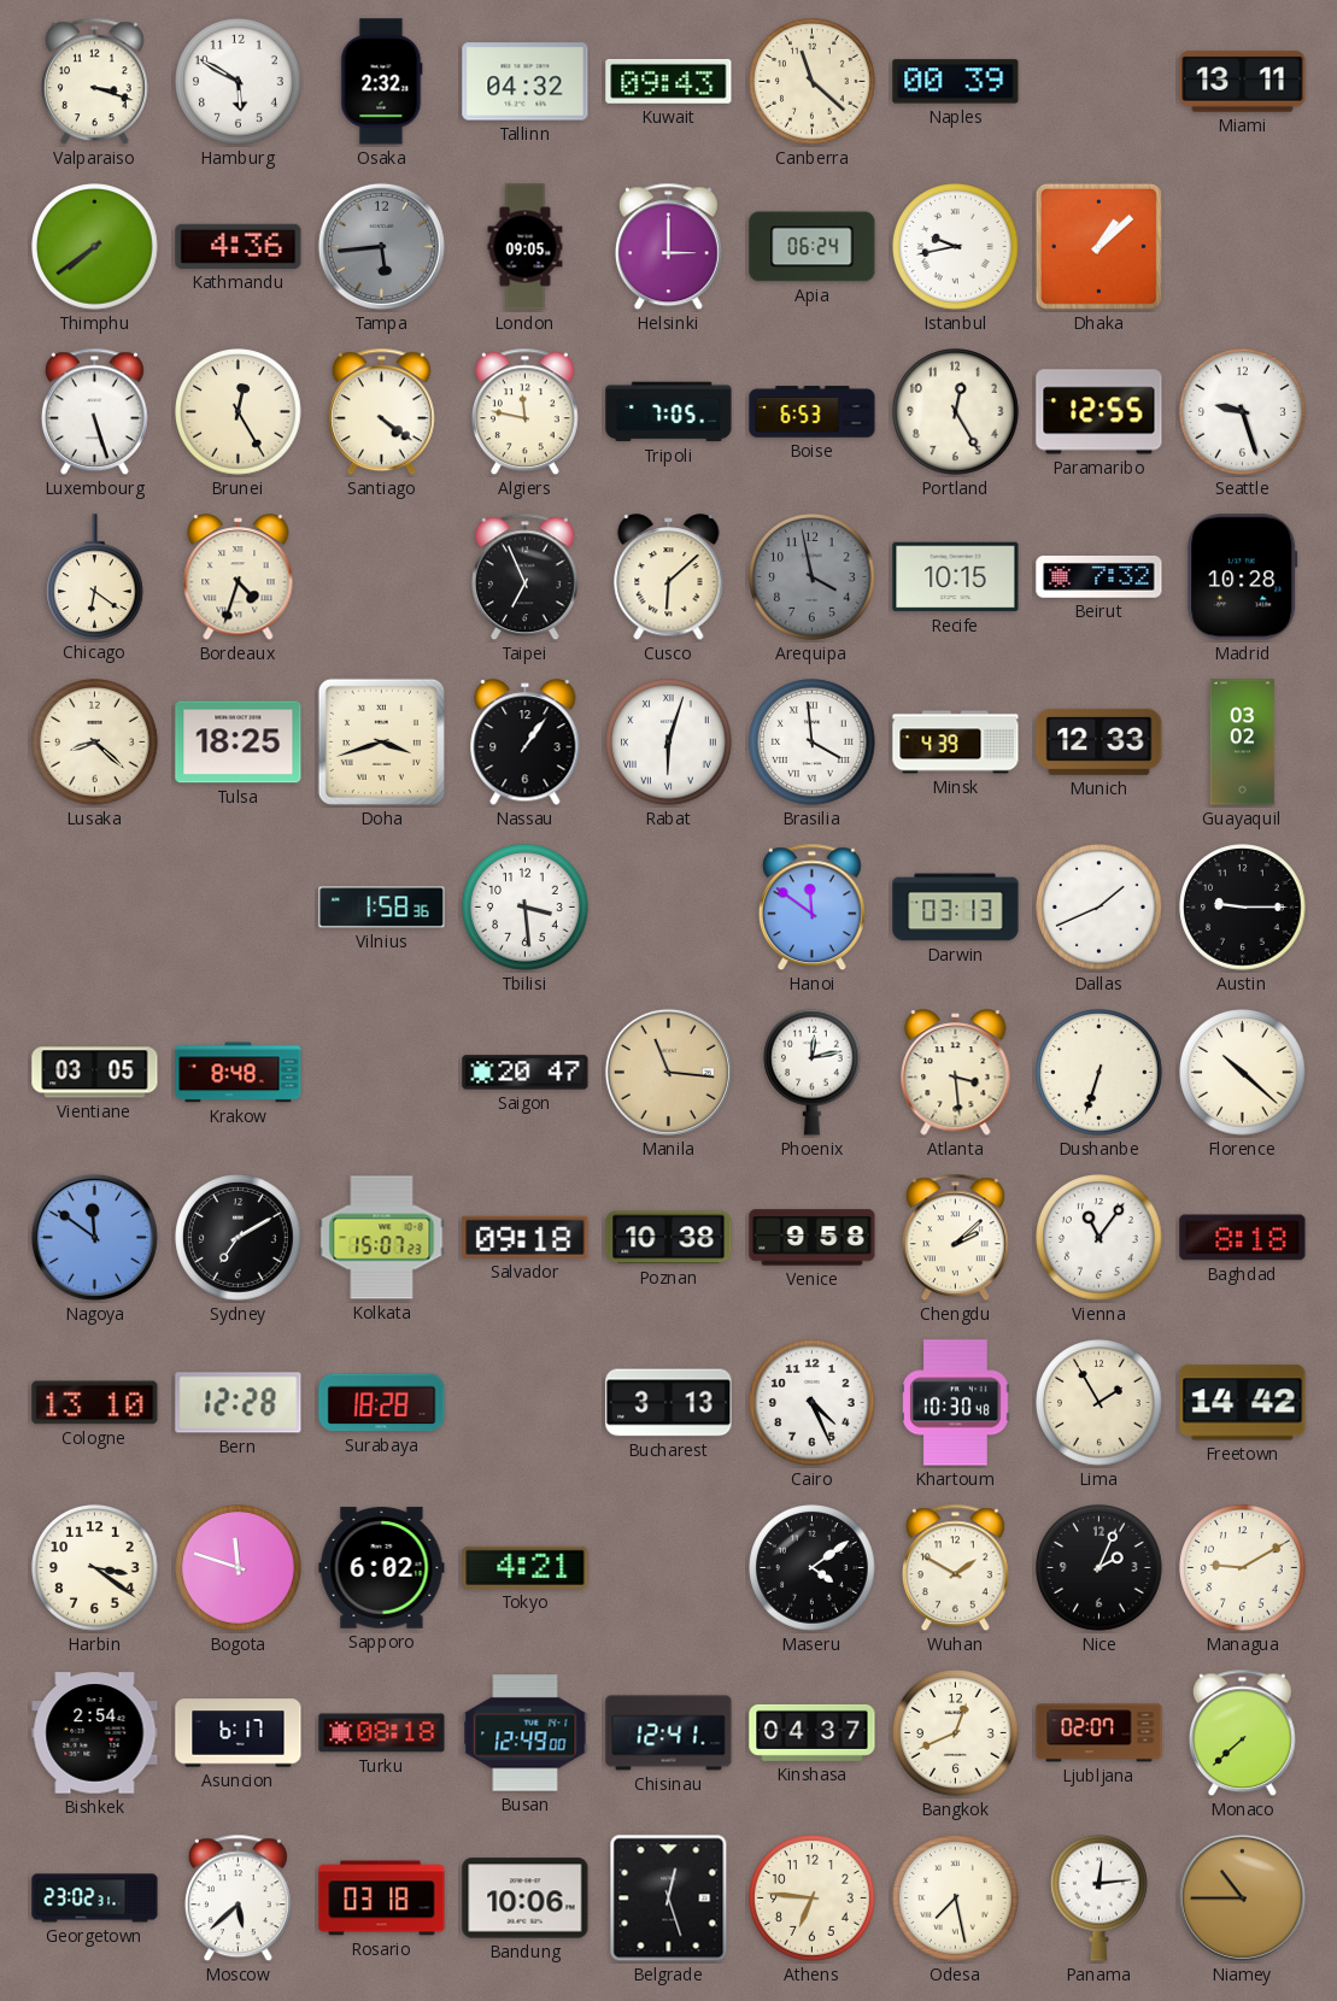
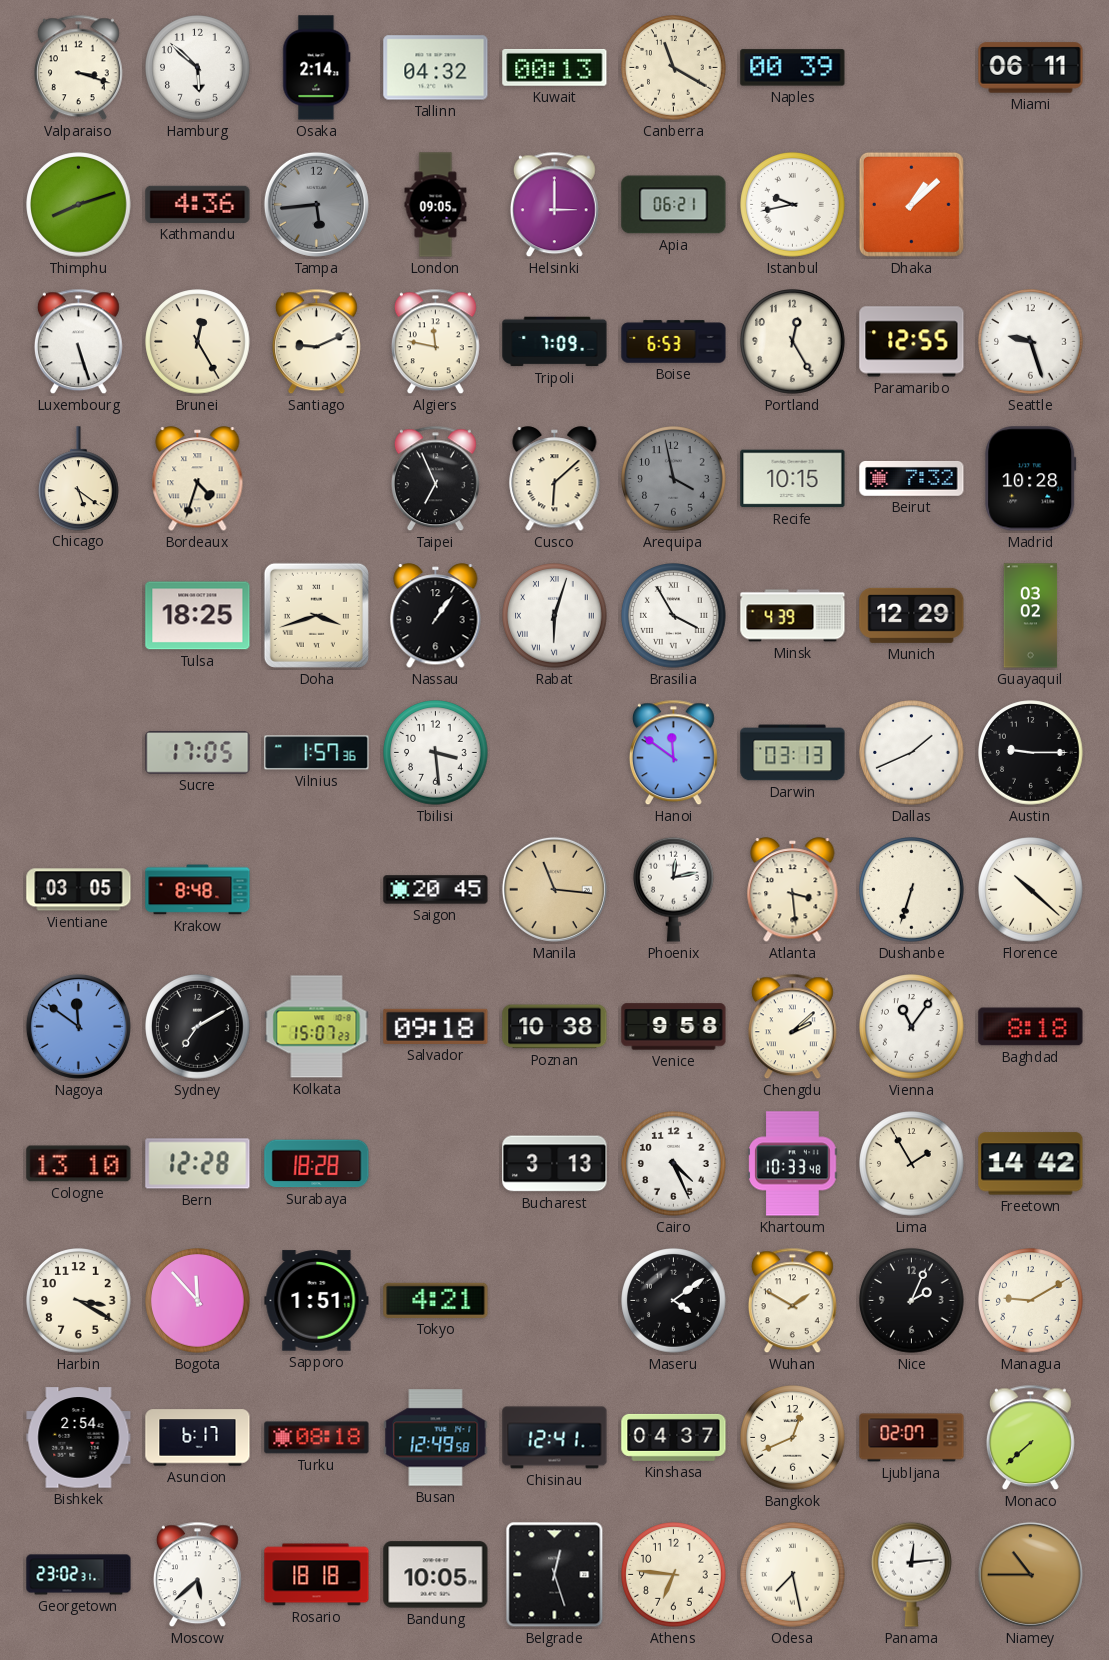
Hamburg: 5:50 -> 5:52
Osaka: 2:32 -> 2:14
Kuwait: 09:43 -> 00:13
Canberra: 11:22 -> 11:20
Miami: 13:11 -> 06:11
Thimphu: 7:39 -> 8:12
Apia: 06:24 -> 06:21
Santiago: 4:21 -> 9:11
Tripoli: 7:05 -> 7:09
Chicago: 6:21 -> 5:21
Lusaka: 8:22 -> none
Brasilia: 3:59 -> 3:55
Munich: 12:33 -> 12:29
Sucre: none -> 17:05
Vilnius: 1:58 -> 1:57
Saigon: 20:47 -> 20:45
Khartoum: 10:30 -> 10:33
Harbin: 3:21 -> 3:20
Bogota: 11:48 -> 11:53
Sapporo: 6:02 -> 1:51
Busan: 12:49:00 -> 12:49:58
Rosario: 03:18 -> 18:18
Bandung: 10:06 -> 10:05
